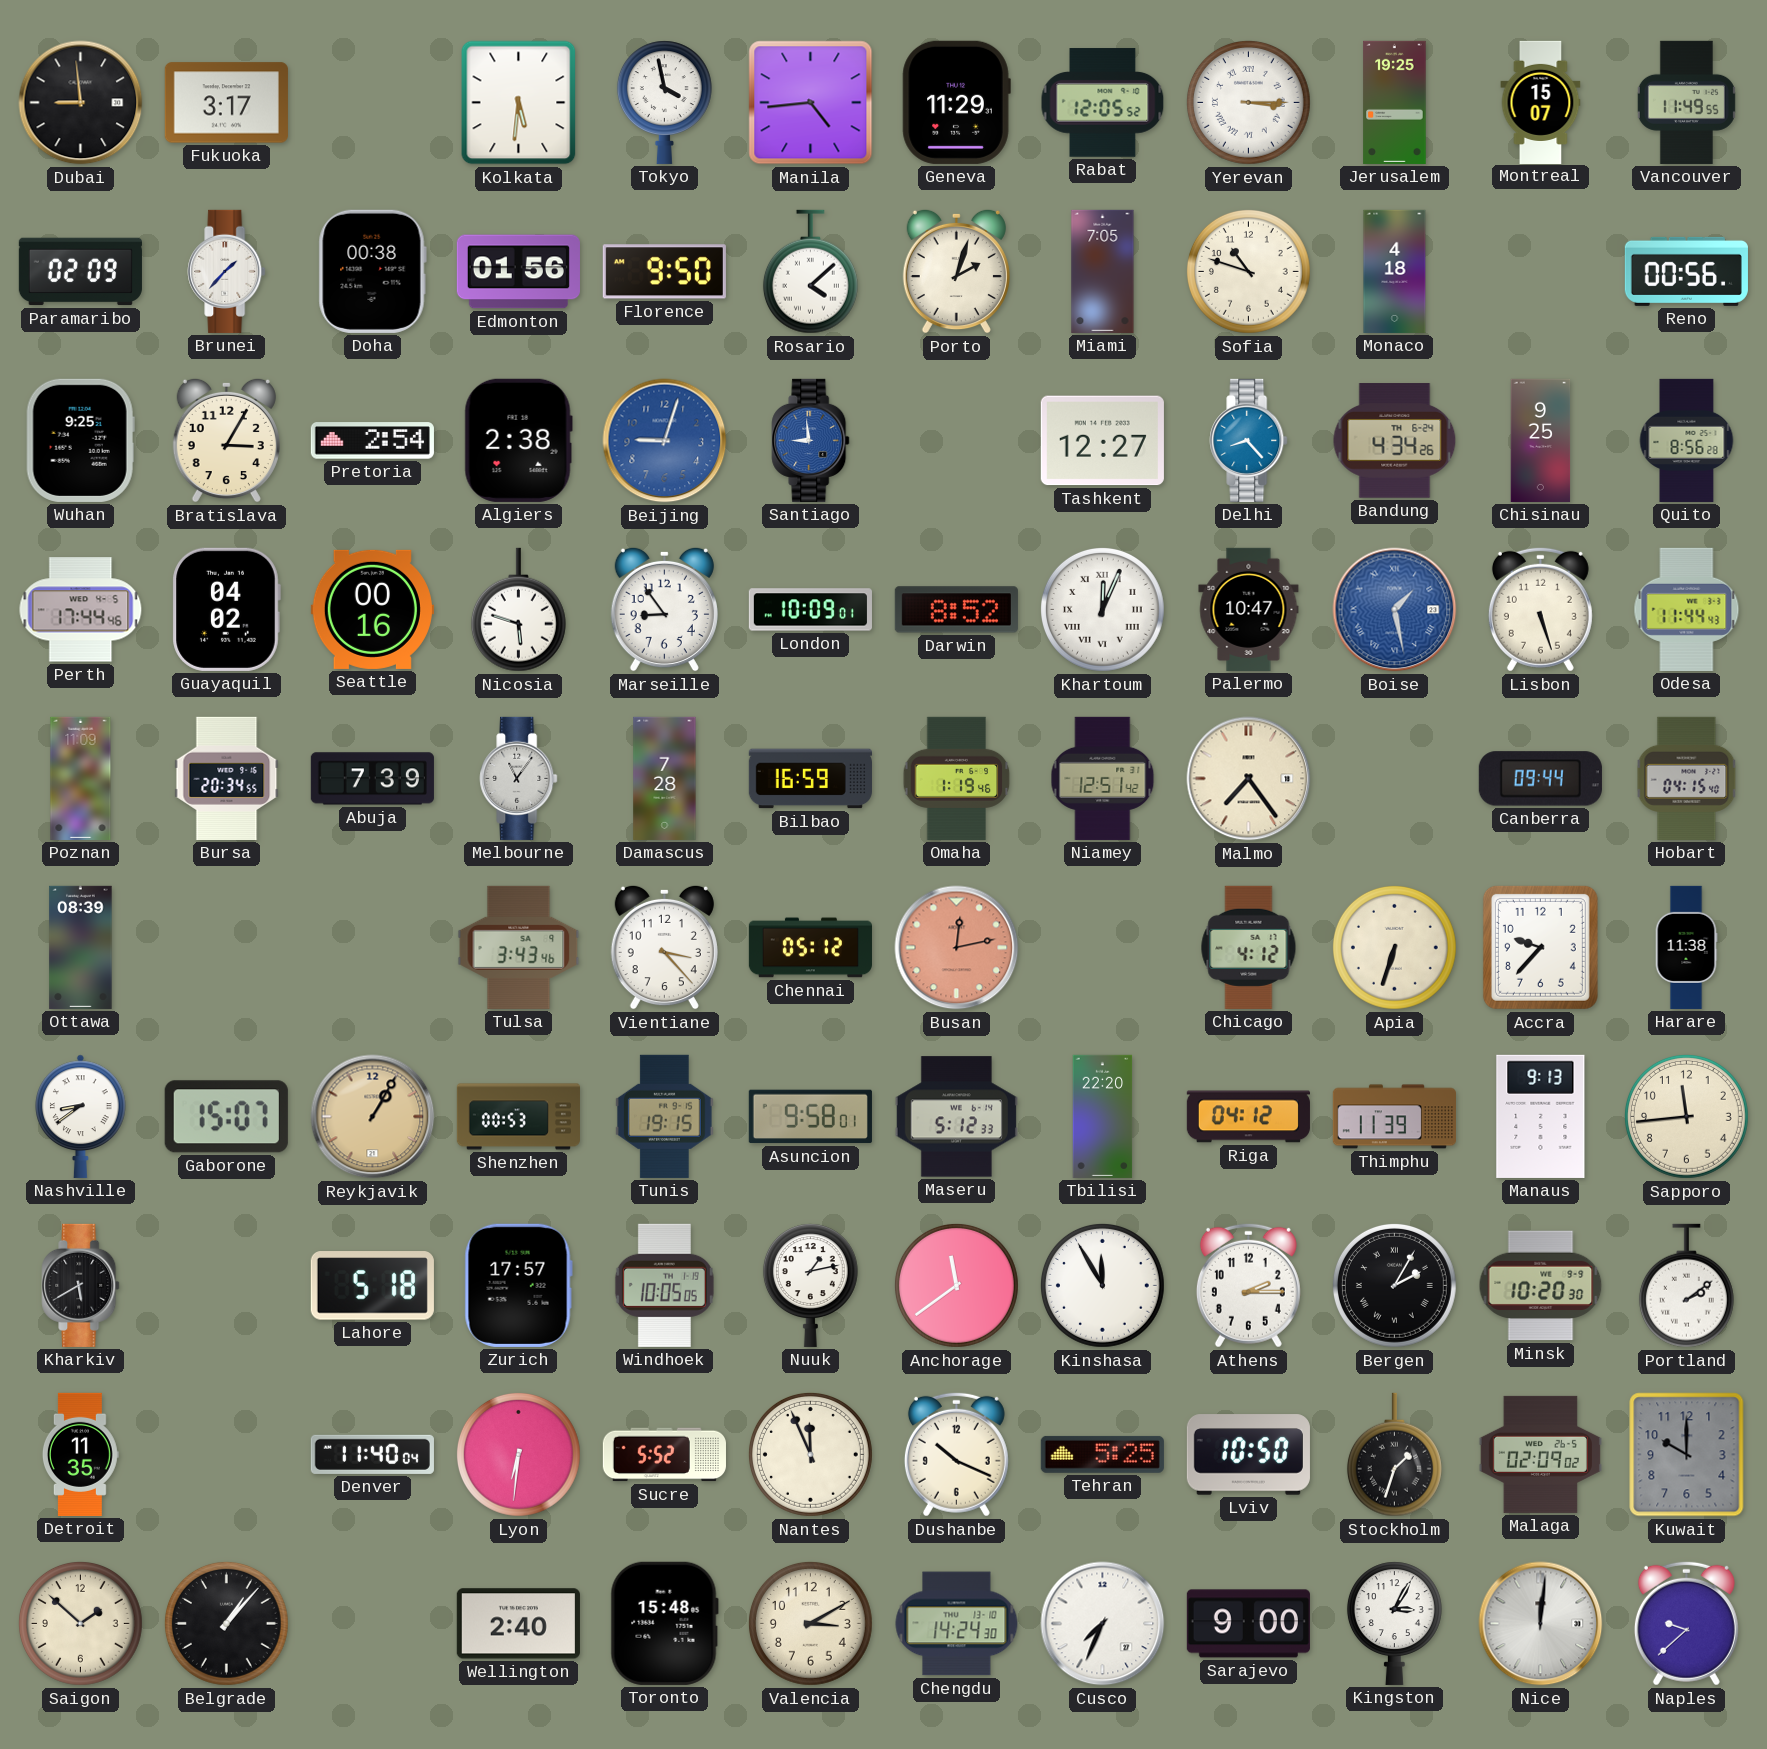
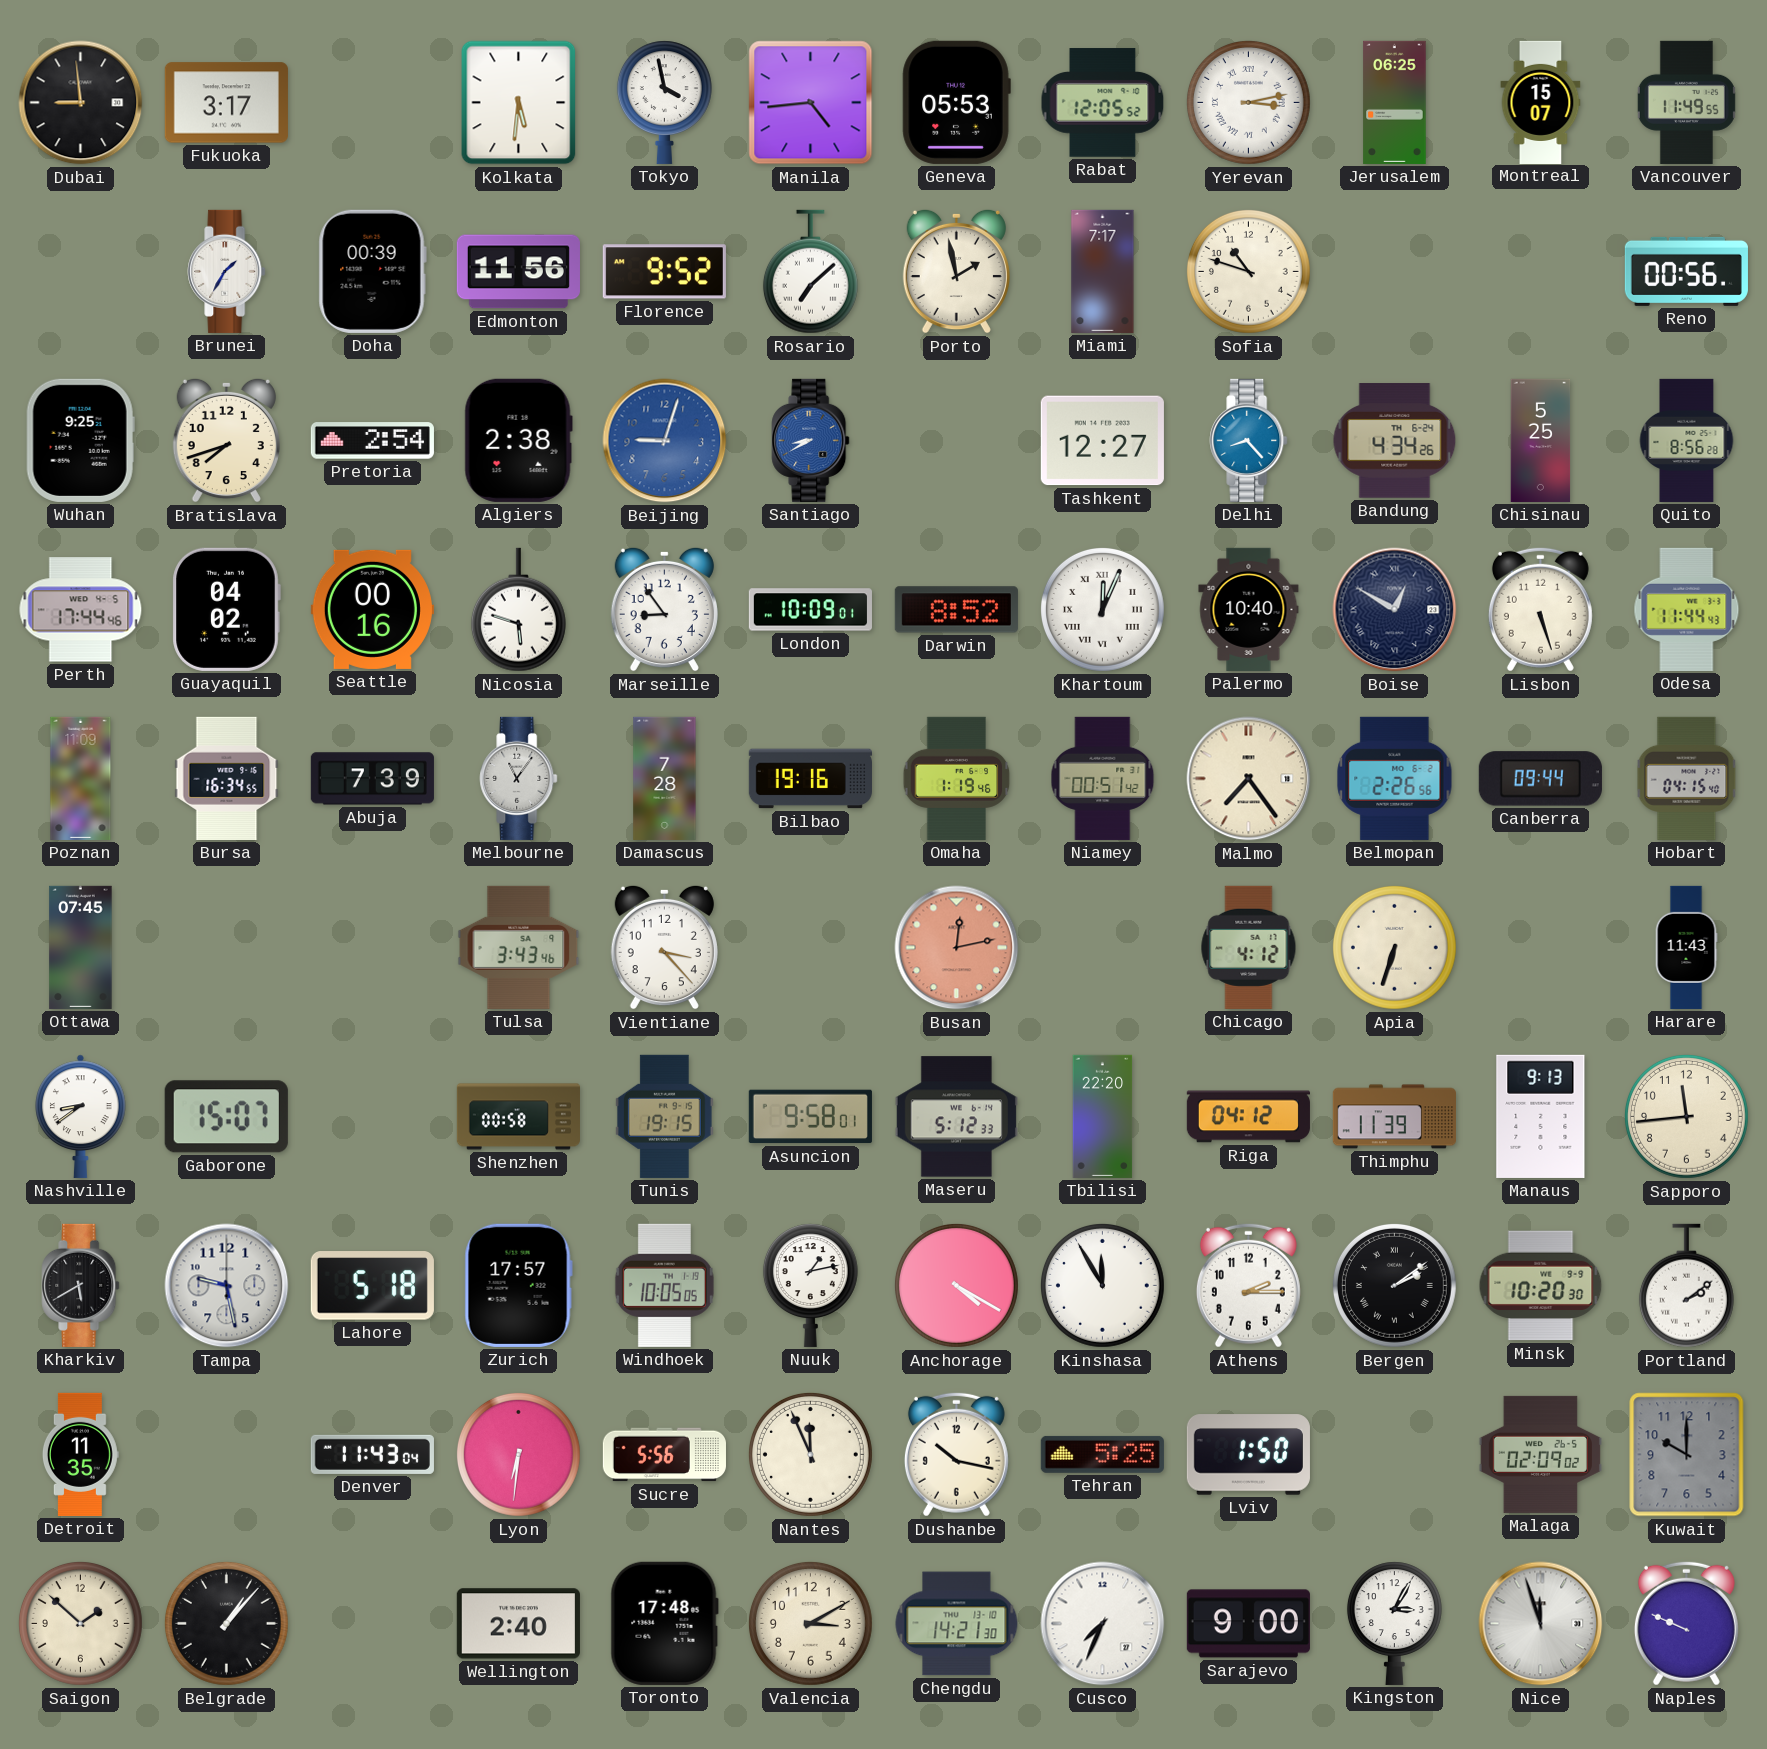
Geneva: 11:29 -> 05:53
Yerevan: 3:15 -> 3:13
Jerusalem: 19:25 -> 06:25
Paramaribo: 02:09 -> none
Brunei: 1:37 -> 1:35
Doha: 00:38 -> 00:39
Edmonton: 01:56 -> 11:56
Florence: 9:50 -> 9:52
Rosario: 4:08 -> 7:08
Porto: 2:03 -> 1:58
Miami: 7:05 -> 7:17
Monaco: 4:18 -> none
Bratislava: 3:05 -> 7:42
Santiago: 8:59 -> 8:40
Chisinau: 9:25 -> 5:25
Palermo: 10:47 -> 10:40
Boise: 1:28 -> 12:50
Boise dial: blue -> navy
Bursa: 20:34 -> 16:34
Bilbao: 16:59 -> 19:16
Niamey: 12:51 -> 00:51
Belmopan: none -> 2:26
Ottawa: 08:39 -> 07:45
Chennai: 05:12 -> none
Accra: 9:37 -> none
Harare: 11:38 -> 11:43
Reykjavik: 1:05 -> none
Shenzhen: 00:53 -> 00:58
Tampa: none -> 9:28
Anchorage: 11:39 -> 4:20
Bergen: 2:05 -> 2:09
Denver: 11:40 -> 11:43
Sucre: 5:52 -> 5:56
Dushanbe: 10:19 -> 10:17
Lviv: 10:50 -> 1:50
Stockholm: 1:33 -> none
Toronto: 15:48 -> 17:48
Chengdu: 14:24 -> 14:21
Nice: 12:01 -> 11:57
Naples: 9:38 -> 9:49
